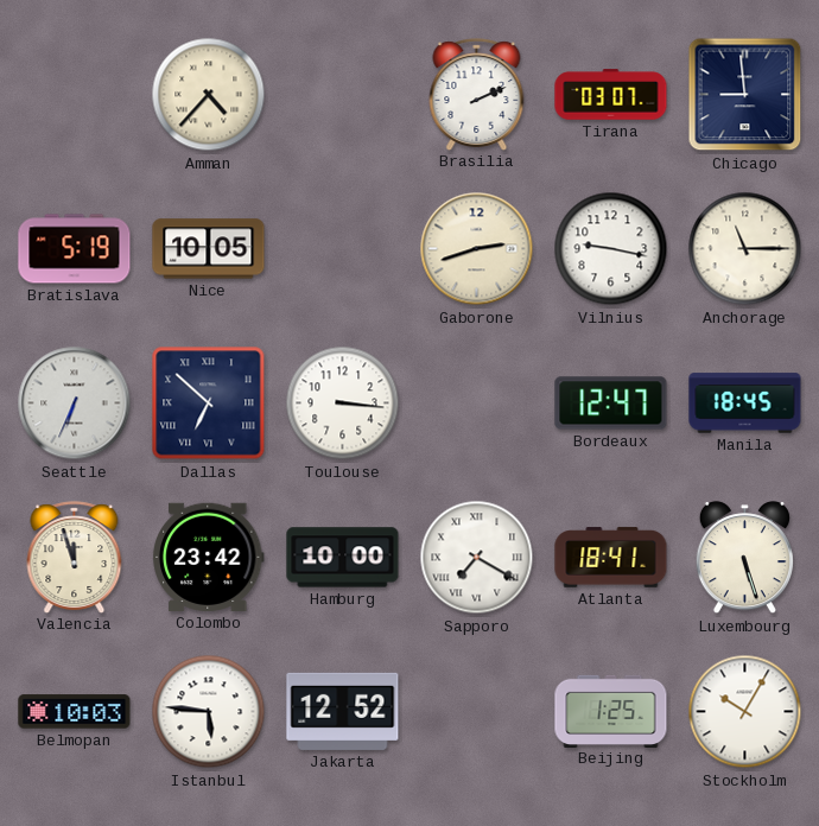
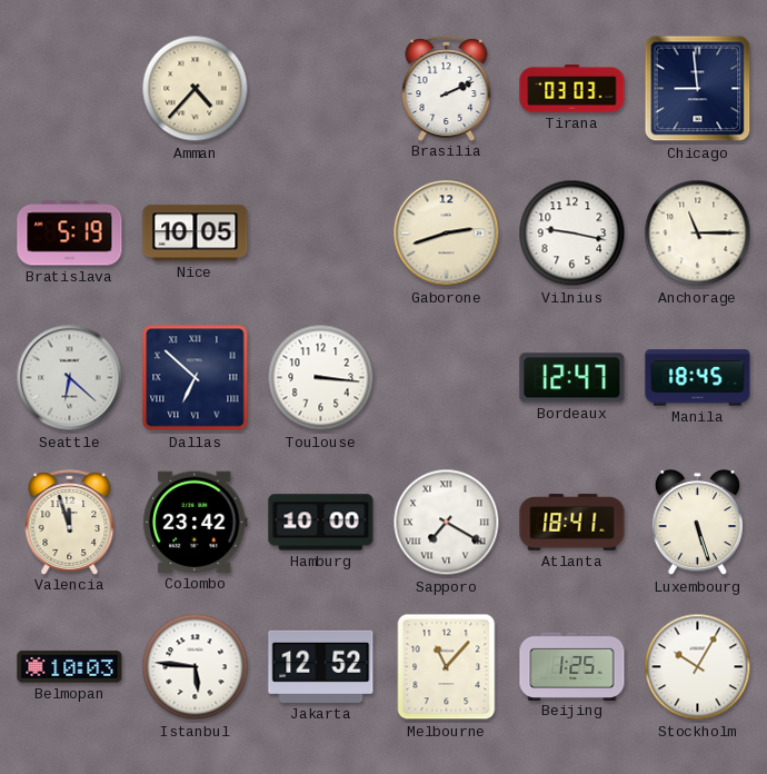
Tirana: 03:07 -> 03:03
Seattle: 6:34 -> 6:22
Melbourne: none -> 11:07
